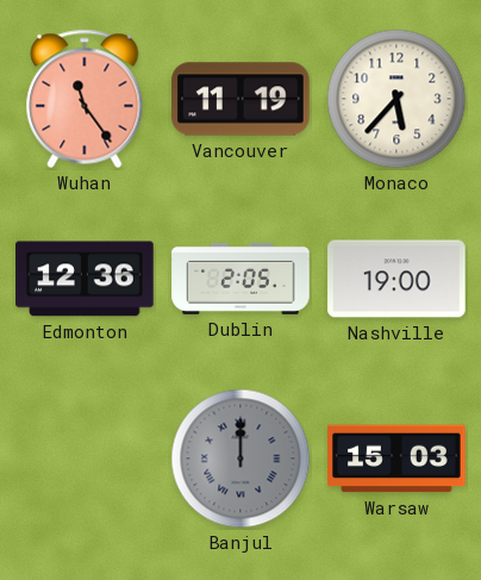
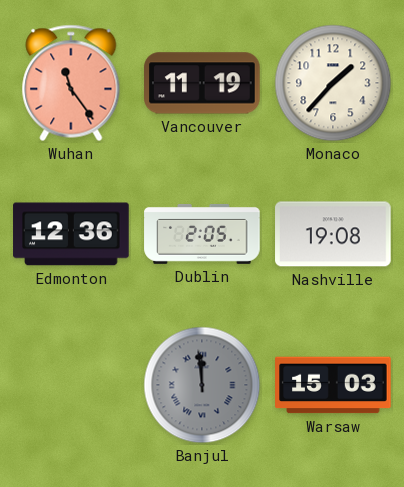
Monaco: 5:37 -> 1:37
Nashville: 19:00 -> 19:08
Banjul: 12:00 -> 11:59
